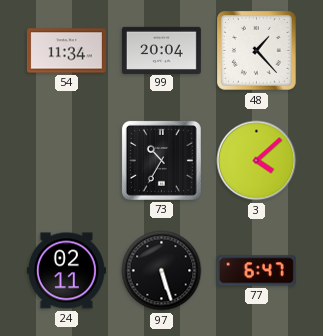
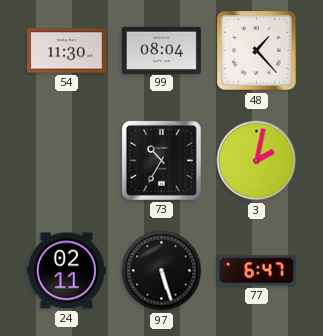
54: 11:34 -> 11:30
99: 20:04 -> 08:04
3: 4:08 -> 2:02
